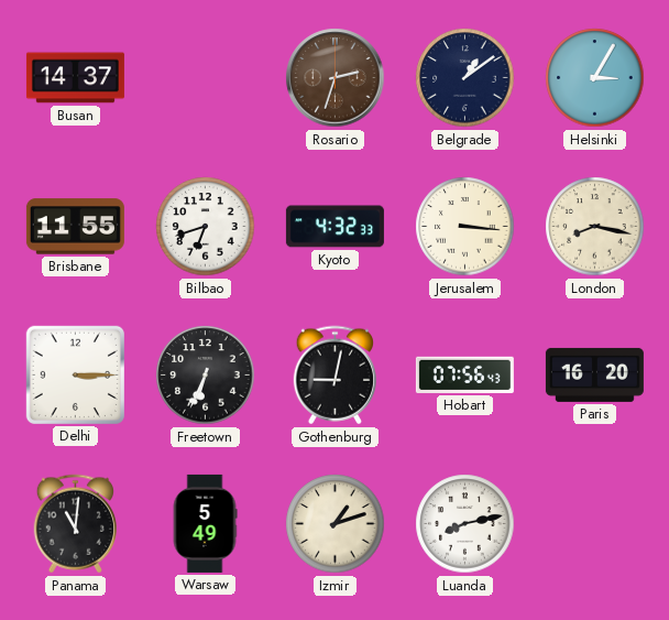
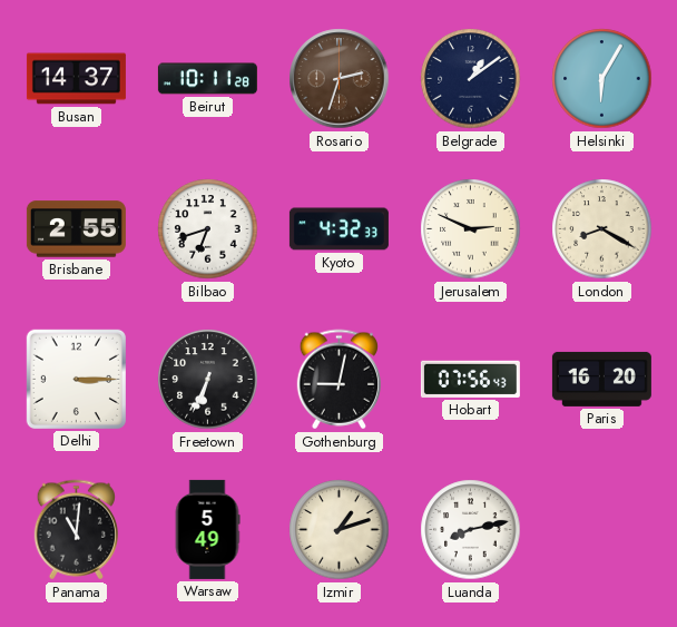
Beirut: none -> 10:11
Helsinki: 3:05 -> 6:05
Brisbane: 11:55 -> 2:55
Jerusalem: 3:16 -> 2:49
London: 8:17 -> 8:20
